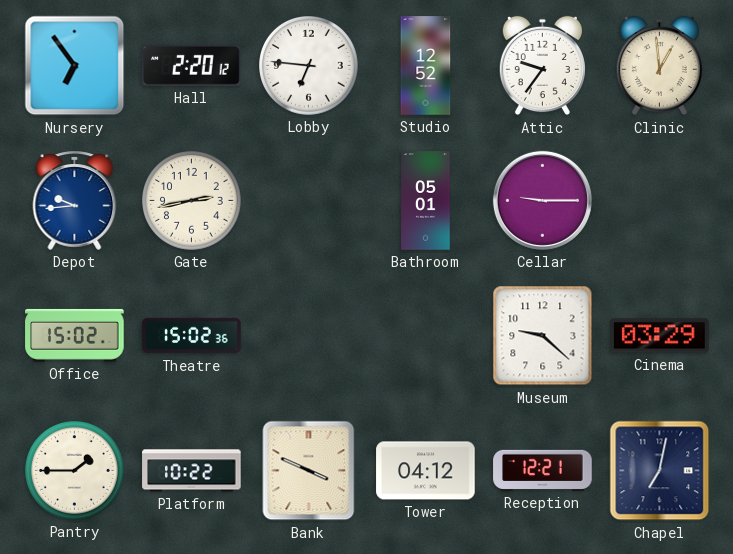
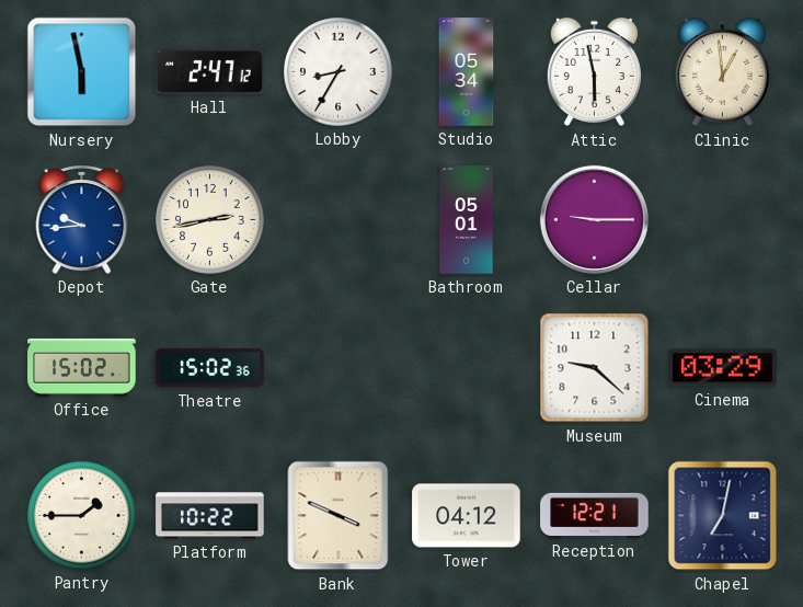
Nursery: 6:54 -> 5:58
Hall: 2:20 -> 2:47
Lobby: 6:46 -> 8:35
Studio: 12:52 -> 05:34
Attic: 9:36 -> 5:58
